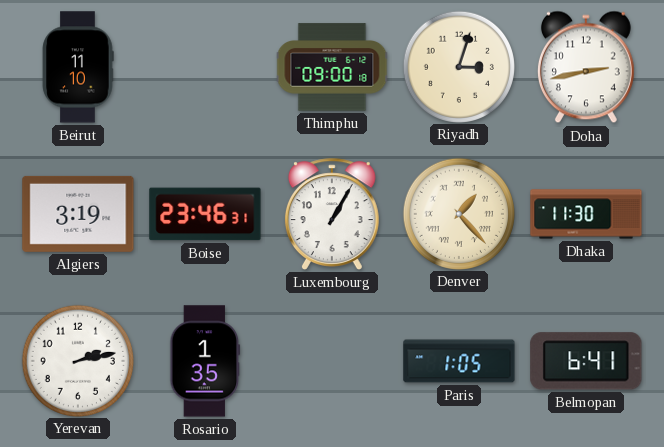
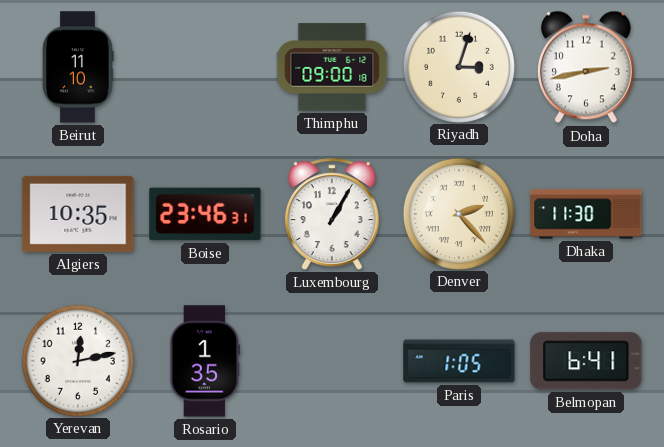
Algiers: 3:19 -> 10:35
Denver: 1:23 -> 2:23
Yerevan: 2:13 -> 12:13
